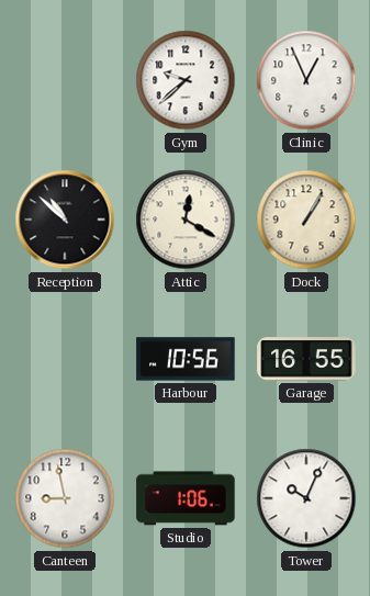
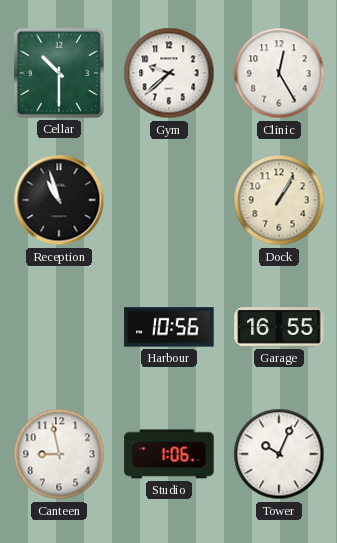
Cellar: none -> 10:30
Clinic: 12:56 -> 12:25
Reception: 10:52 -> 10:57
Attic: 12:20 -> none
